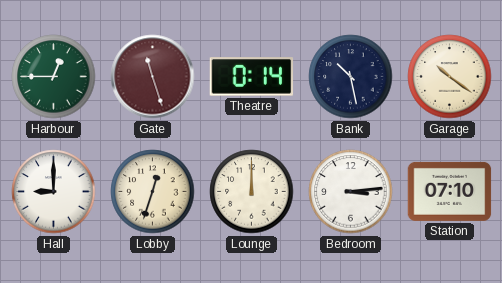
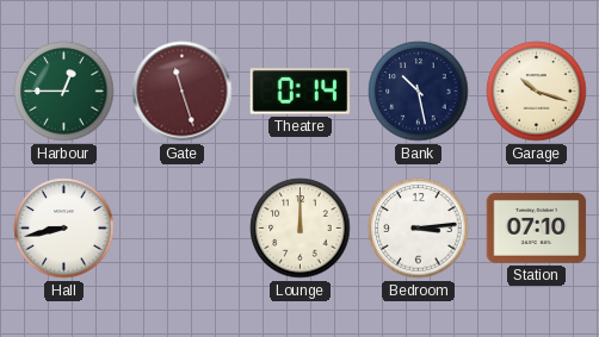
Garage: 10:21 -> 10:18
Hall: 9:00 -> 8:43
Lobby: 12:33 -> none
